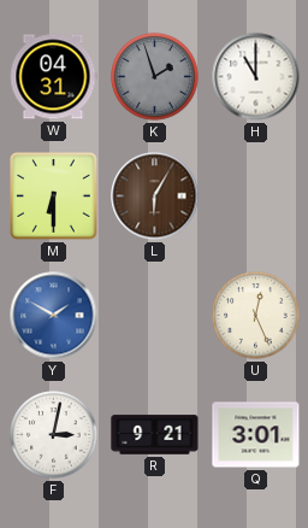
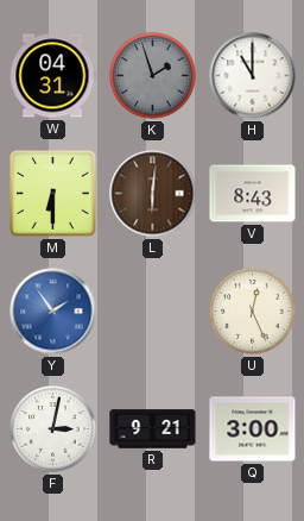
L: 6:05 -> 6:01
V: none -> 8:43
Y: 1:50 -> 1:54
Q: 3:01 -> 3:00
